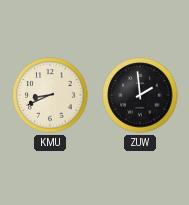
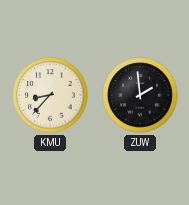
KMU: 8:41 -> 8:37
